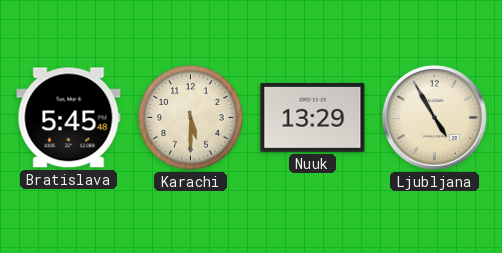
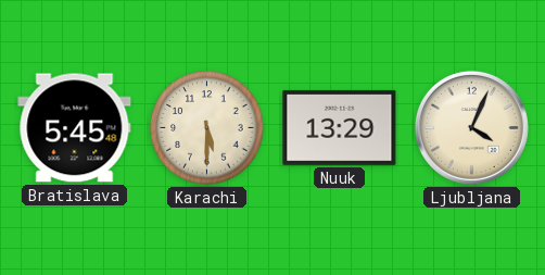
Ljubljana: 4:55 -> 4:04
